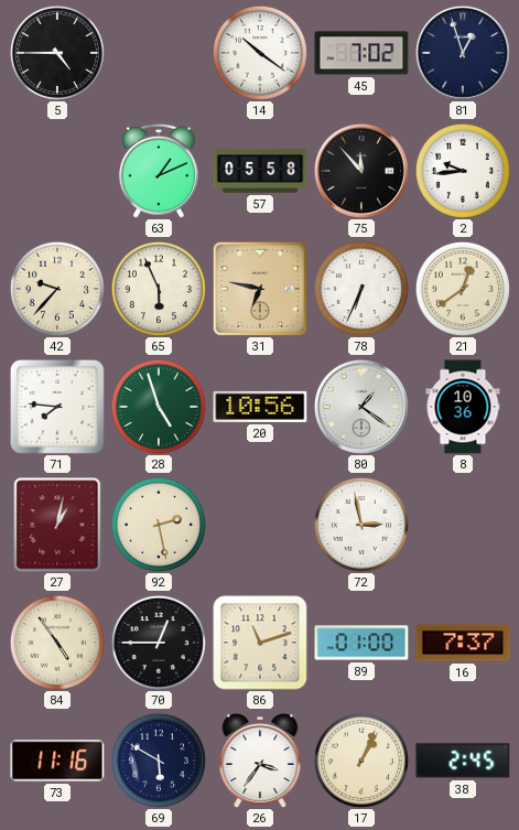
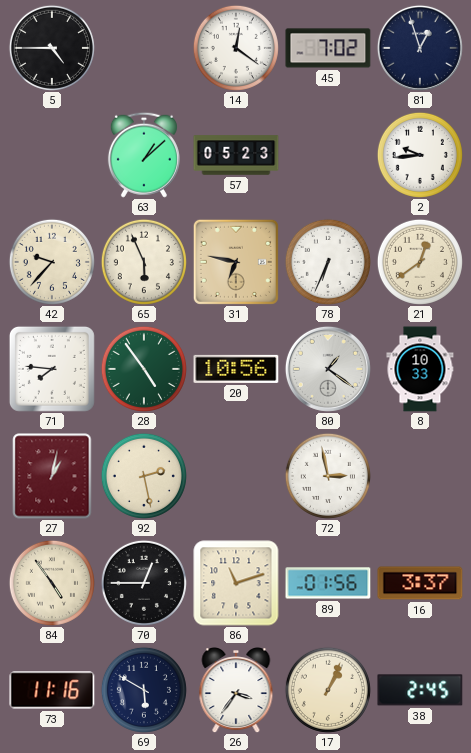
14: 10:21 -> 12:21
63: 1:11 -> 1:08
57: 05:58 -> 05:23
75: 11:53 -> none
28: 4:57 -> 4:54
8: 10:36 -> 10:33
89: 01:00 -> 01:56
16: 7:37 -> 3:37
